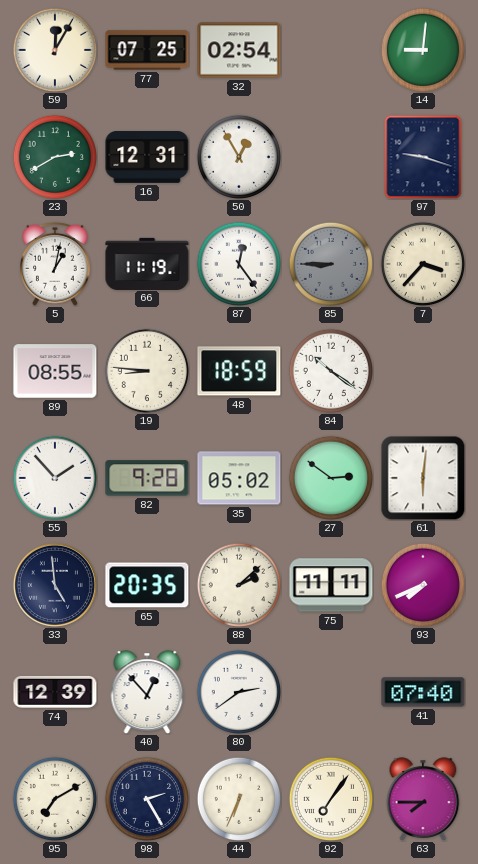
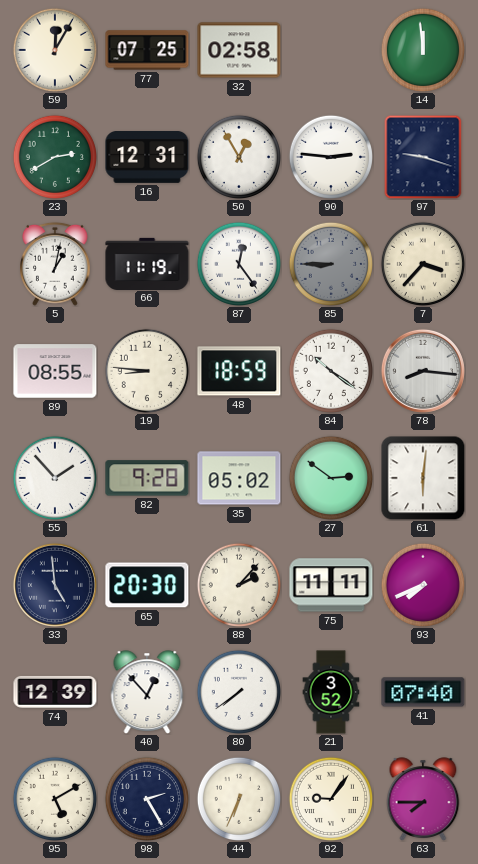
32: 02:54 -> 02:58
14: 9:01 -> 11:59
90: none -> 2:46
78: none -> 8:16
65: 20:35 -> 20:30
88: 2:08 -> 2:07
80: 2:39 -> 7:39
21: none -> 3:52
95: 7:10 -> 5:10
92: 7:06 -> 9:06
